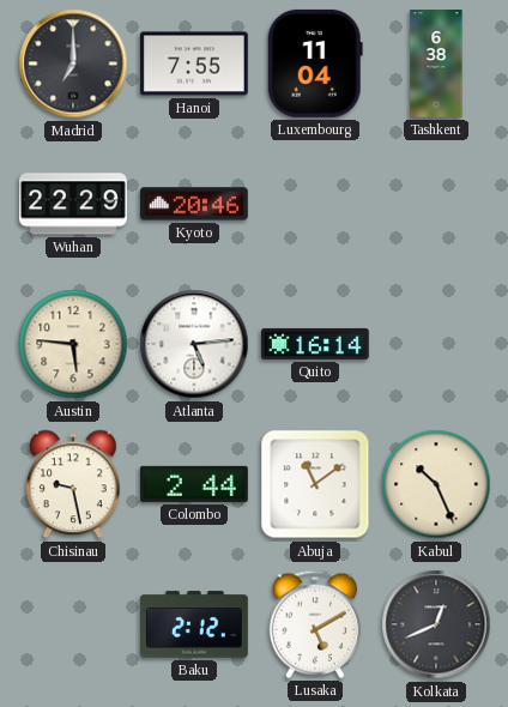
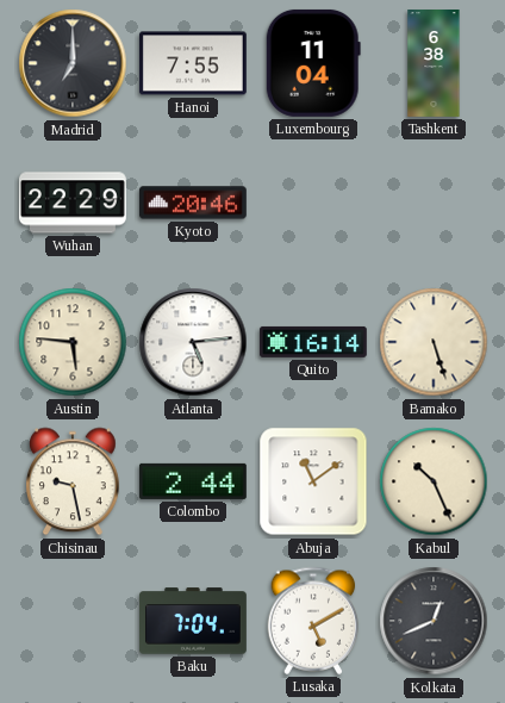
Bamako: none -> 5:27
Baku: 2:12 -> 7:04
